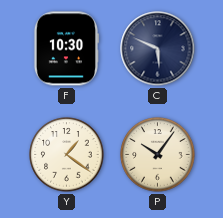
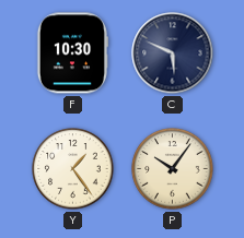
Y: 1:21 -> 1:24
